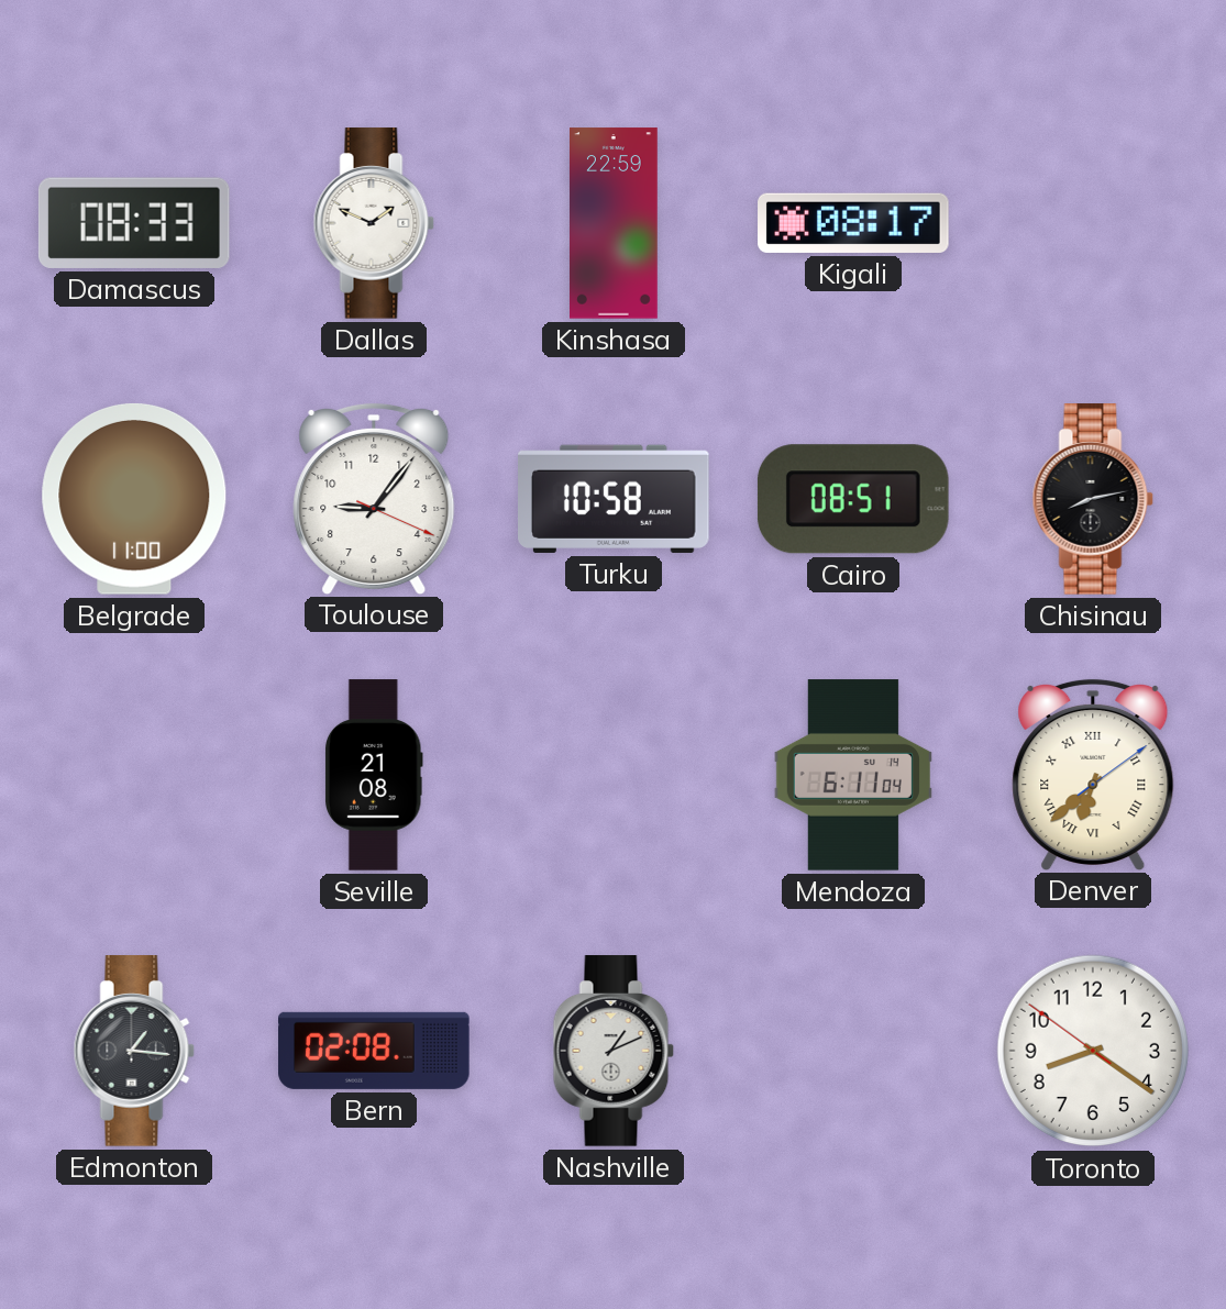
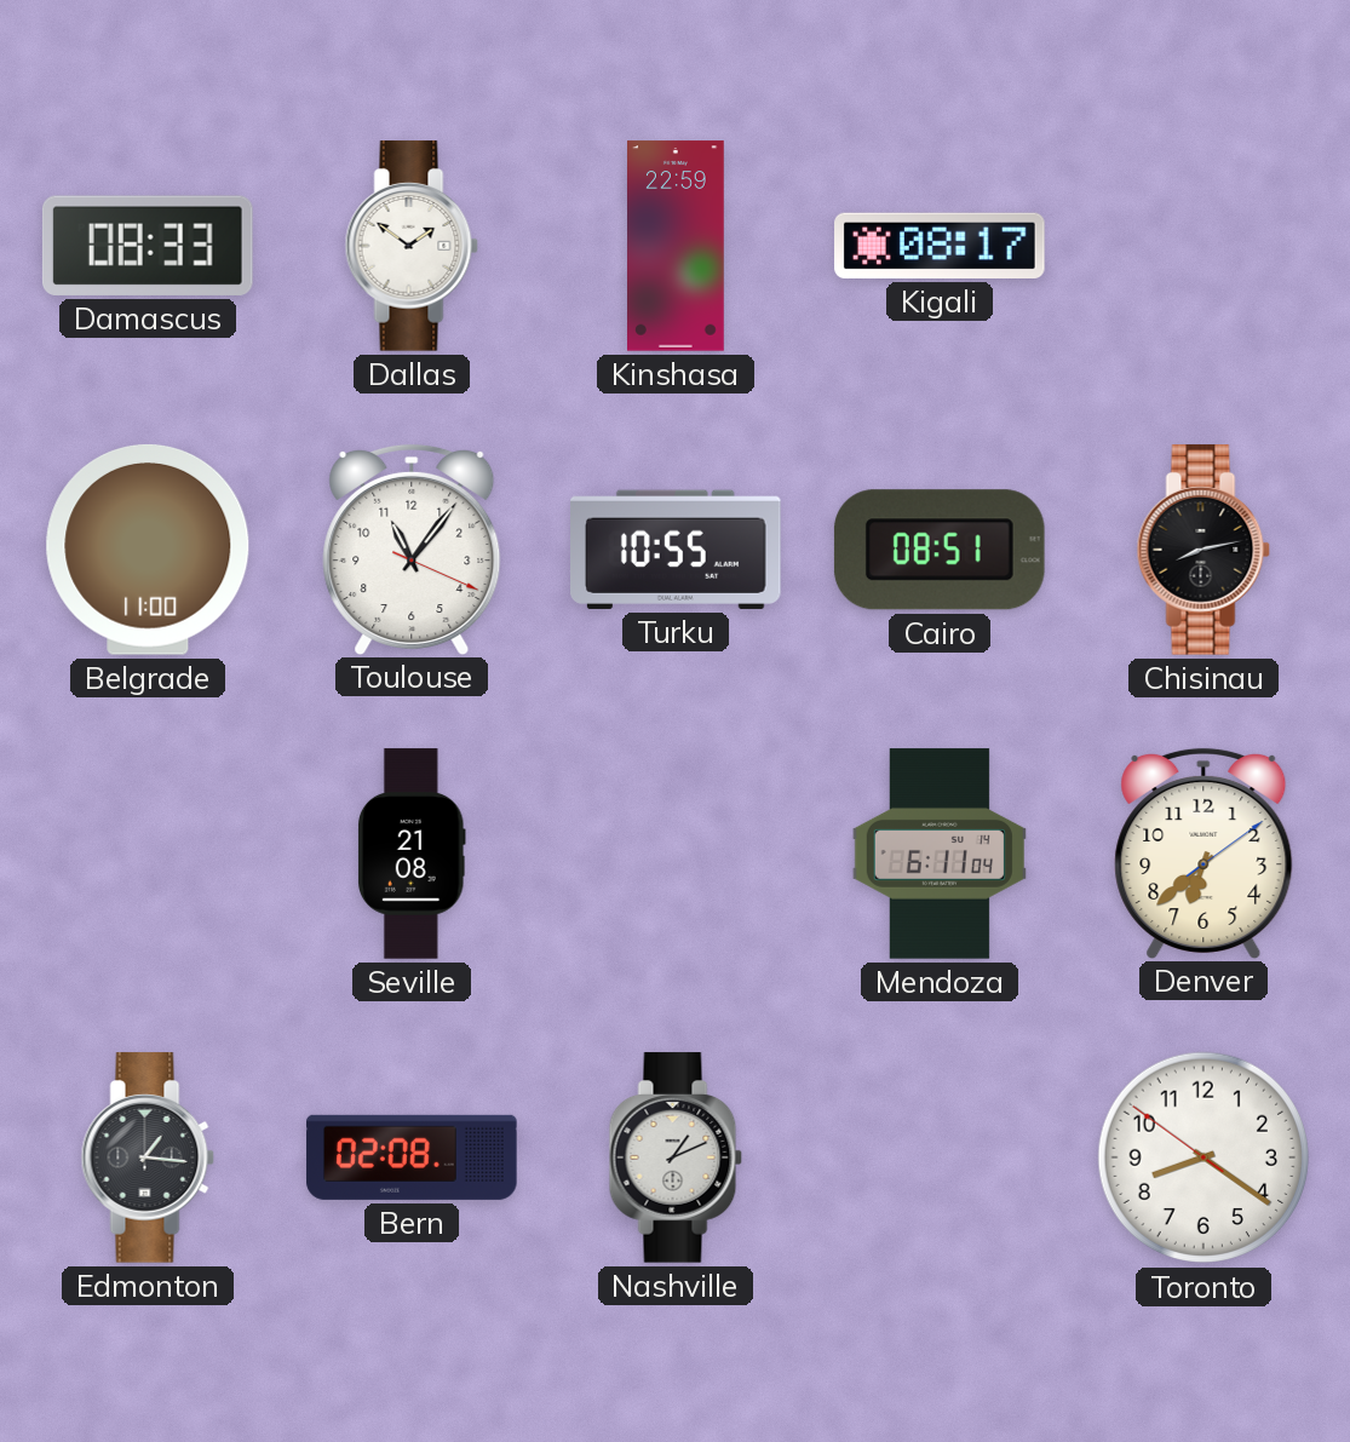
Dallas: 1:49 -> 1:51
Toulouse: 9:06 -> 11:06
Turku: 10:58 -> 10:55
Denver numerals: Roman -> Arabic
